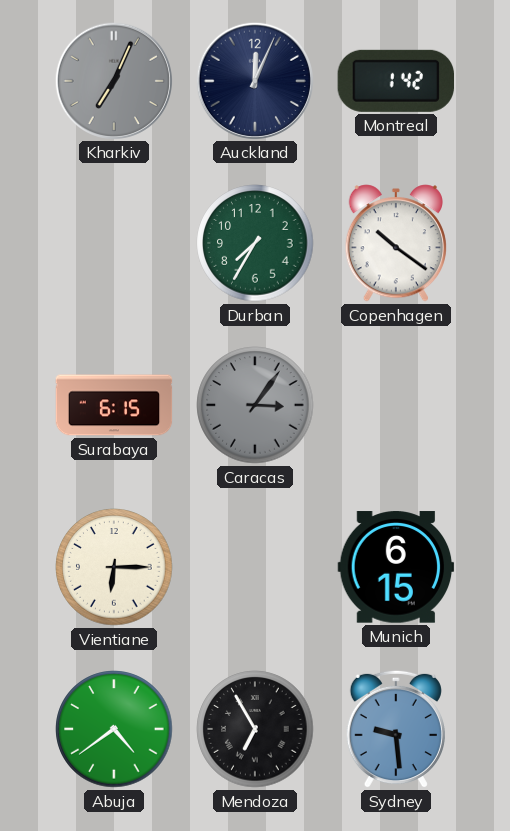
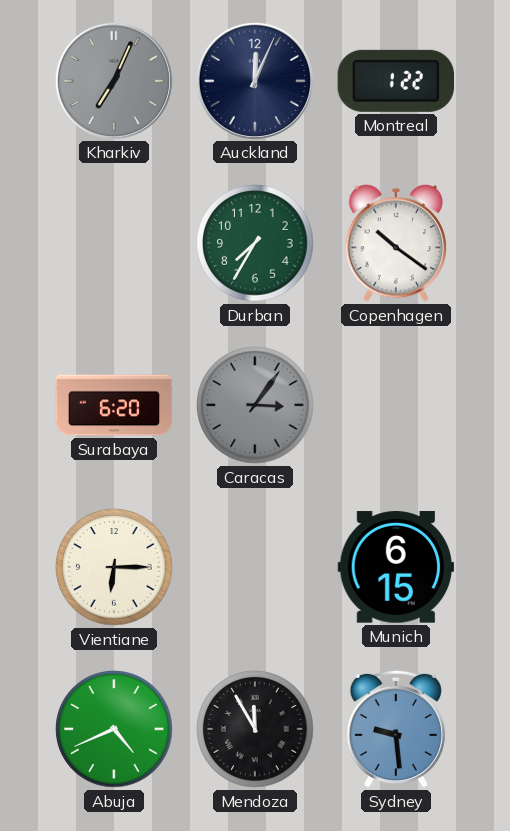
Montreal: 1:42 -> 1:22
Surabaya: 6:15 -> 6:20
Abuja: 4:39 -> 4:41
Mendoza: 6:55 -> 11:55
